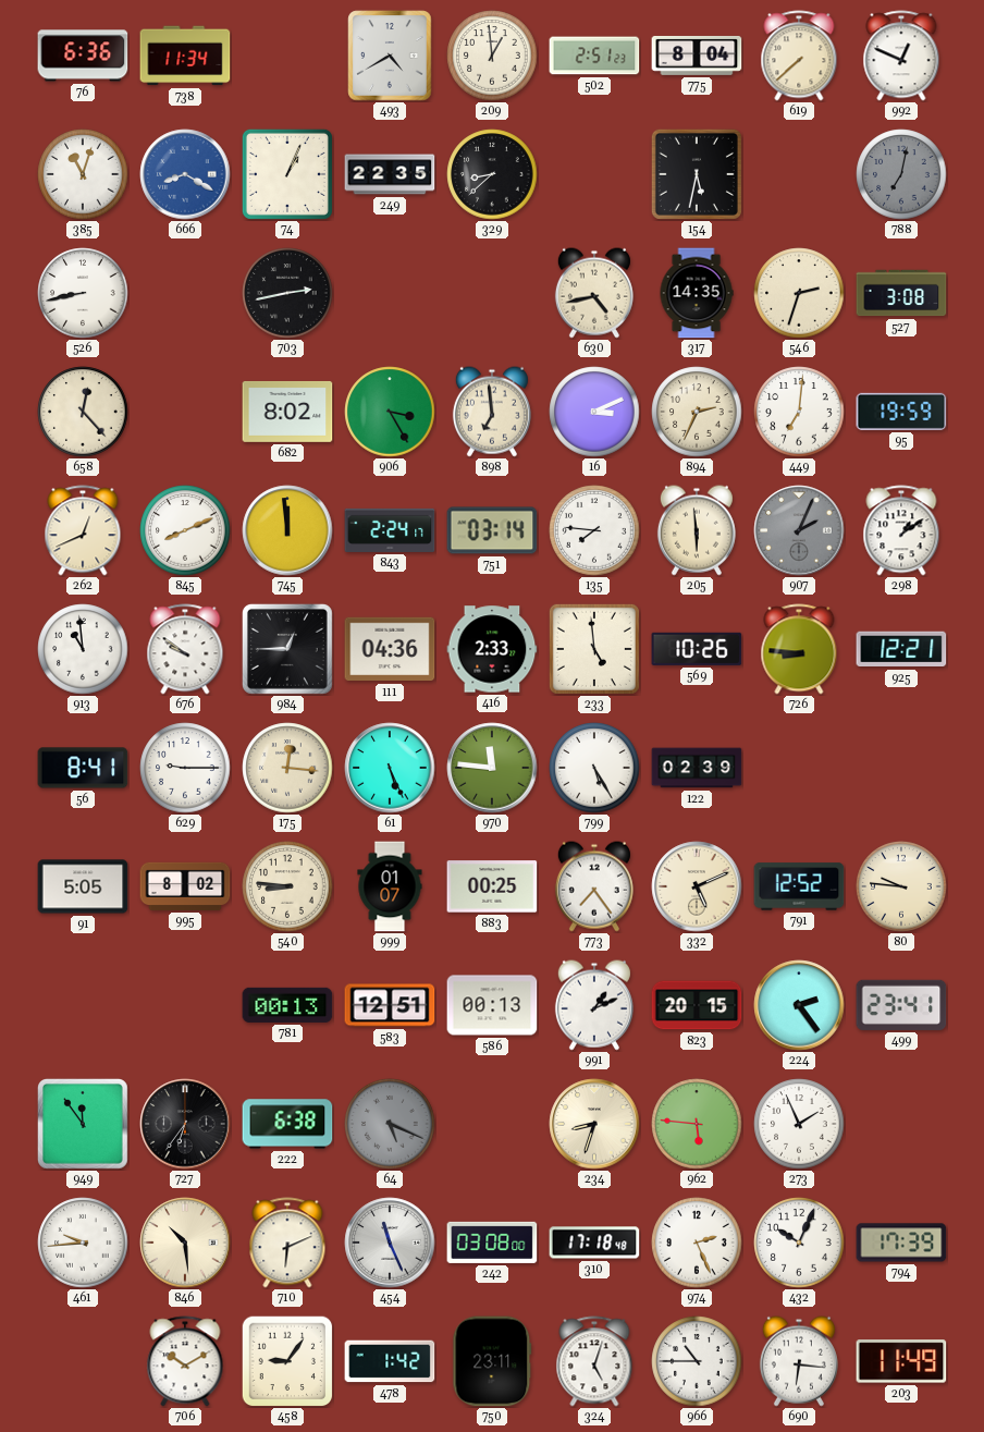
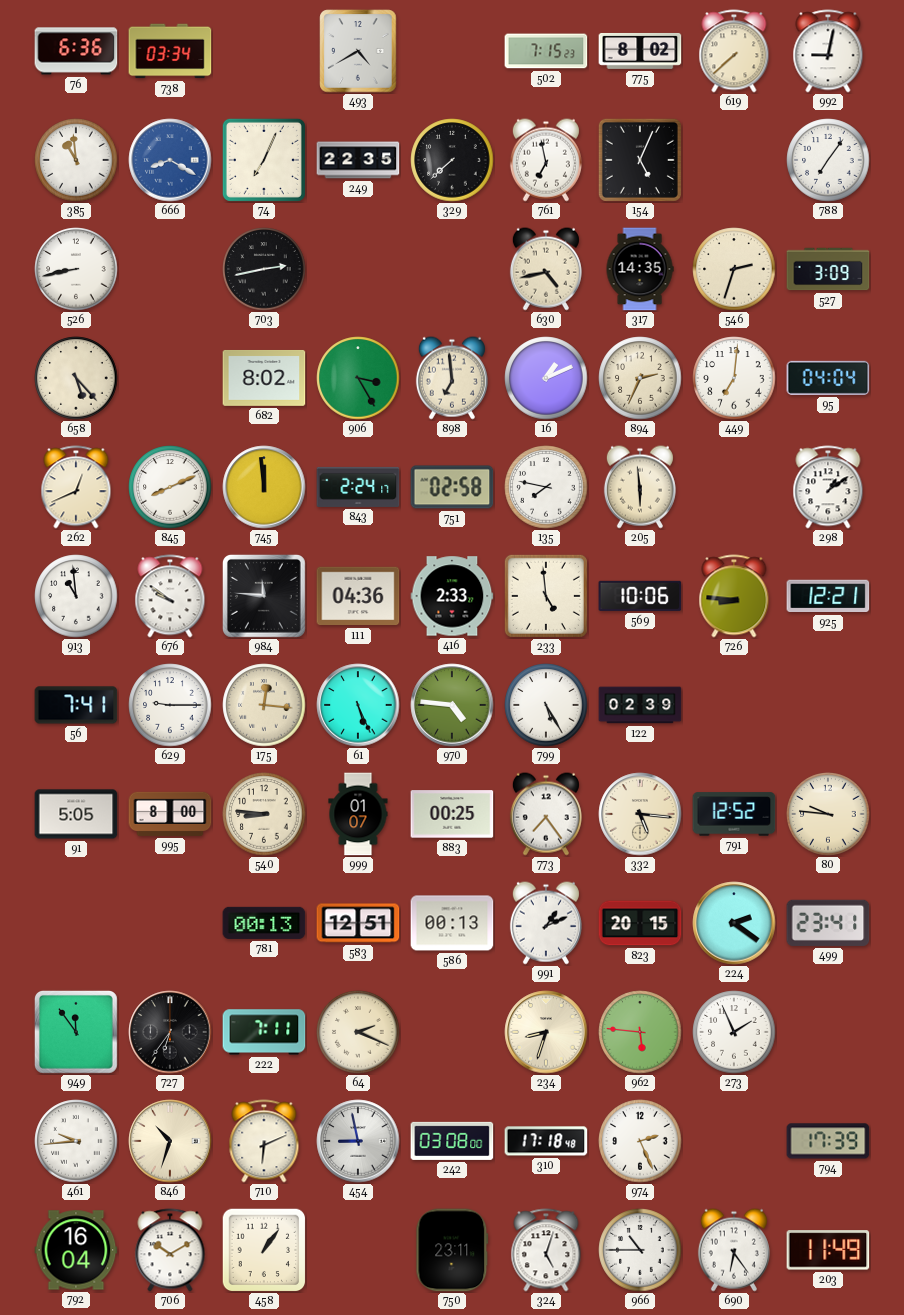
738: 11:34 -> 03:34
209: 12:59 -> none
502: 2:51 -> 7:15
775: 8:04 -> 8:02
992: 12:49 -> 9:02
385: 11:03 -> 10:59
74: 1:04 -> 7:04
329: 8:38 -> 7:38
761: none -> 6:58
154: 5:32 -> 5:04
788: 7:02 -> 7:06
788 dial: grey -> white
527: 3:08 -> 3:09
658: 12:23 -> 5:23
16: 3:11 -> 1:11
95: 19:59 -> 04:04
751: 03:14 -> 02:58
135: 7:46 -> 7:47
907: 2:04 -> none
984: 12:45 -> 11:46
569: 10:26 -> 10:06
56: 8:41 -> 7:41
970: 11:46 -> 4:46
995: 8:02 -> 8:00
332: 5:11 -> 5:16
224: 2:24 -> 2:21
222: 6:38 -> 7:11
64: 5:19 -> 2:19
64 dial: grey -> cream
846: 10:29 -> 10:33
454: 11:26 -> 8:58
432: 10:04 -> none
792: none -> 16:04
458: 9:06 -> 1:06
478: 1:42 -> none
690: 6:16 -> 6:24
